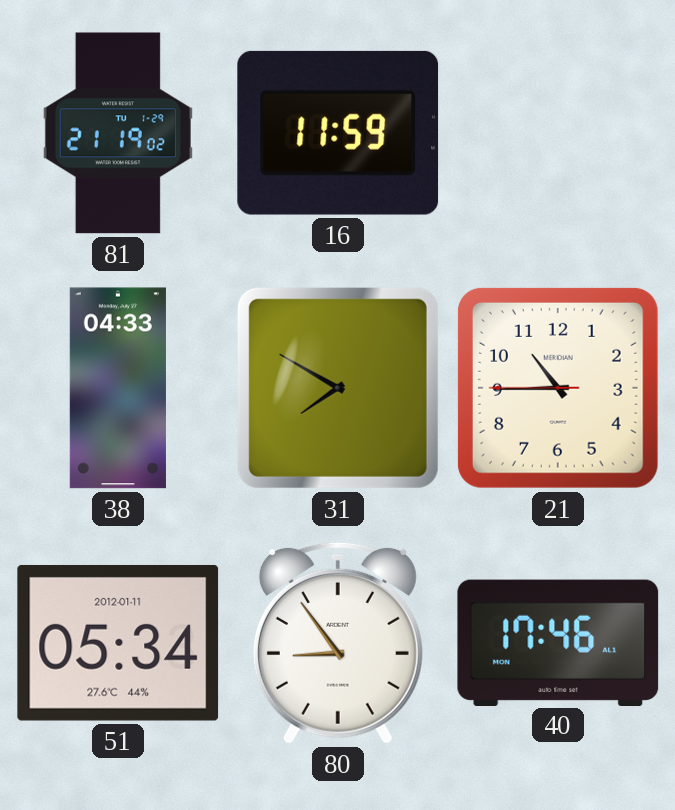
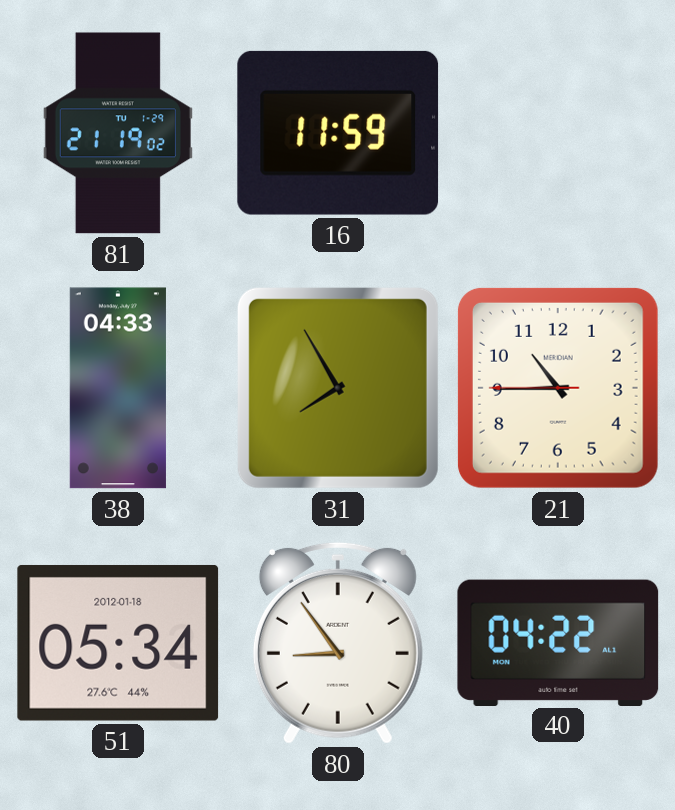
31: 7:50 -> 7:55
51 date: 2012-01-11 -> 2012-01-18
40: 17:46 -> 04:22
